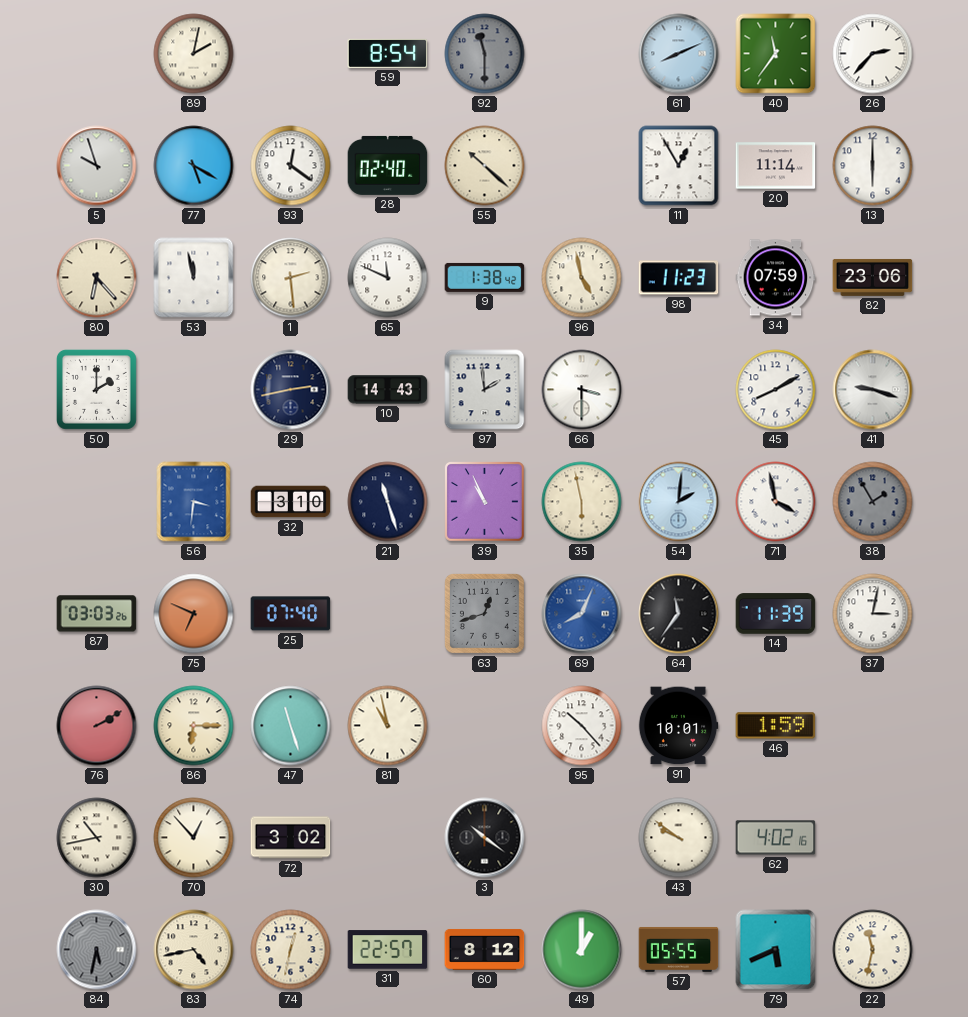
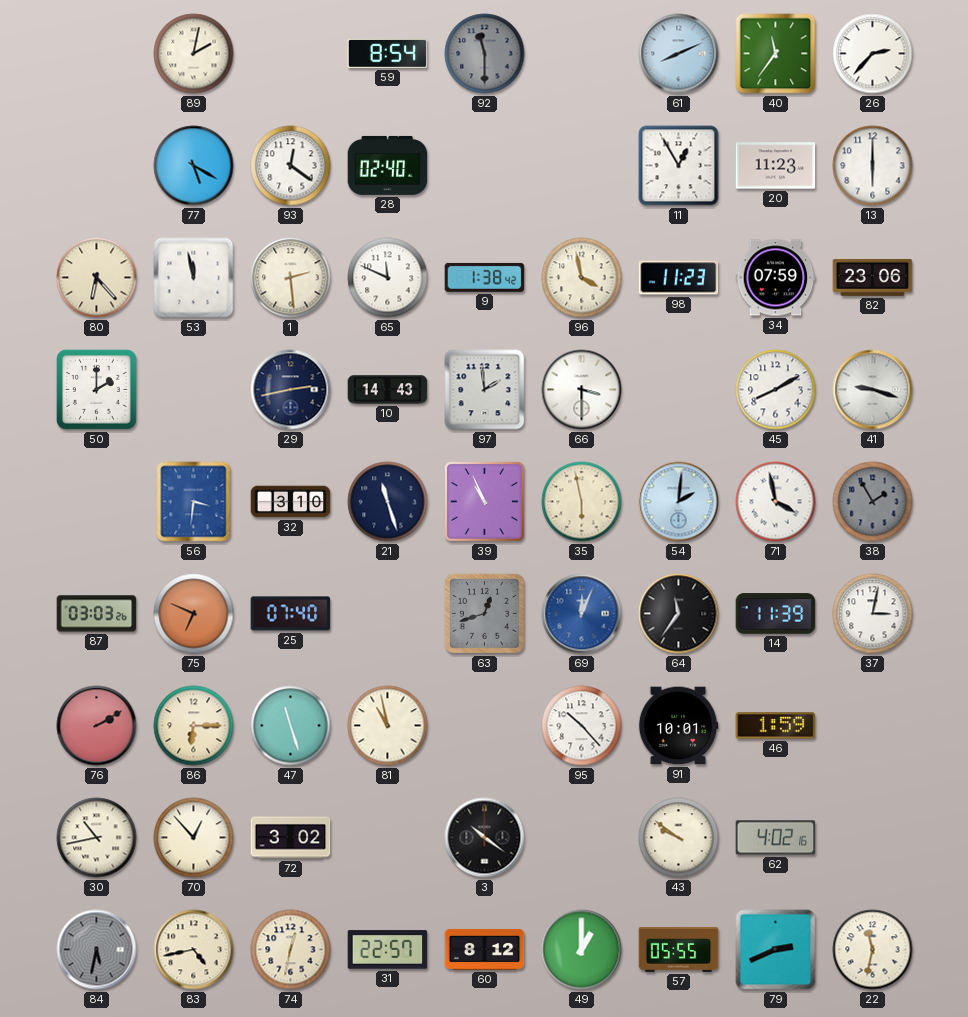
5: 9:57 -> none
55: 10:22 -> none
20: 11:14 -> 11:23
96: 4:58 -> 3:58
69: 8:04 -> 12:04
79: 5:41 -> 2:41
